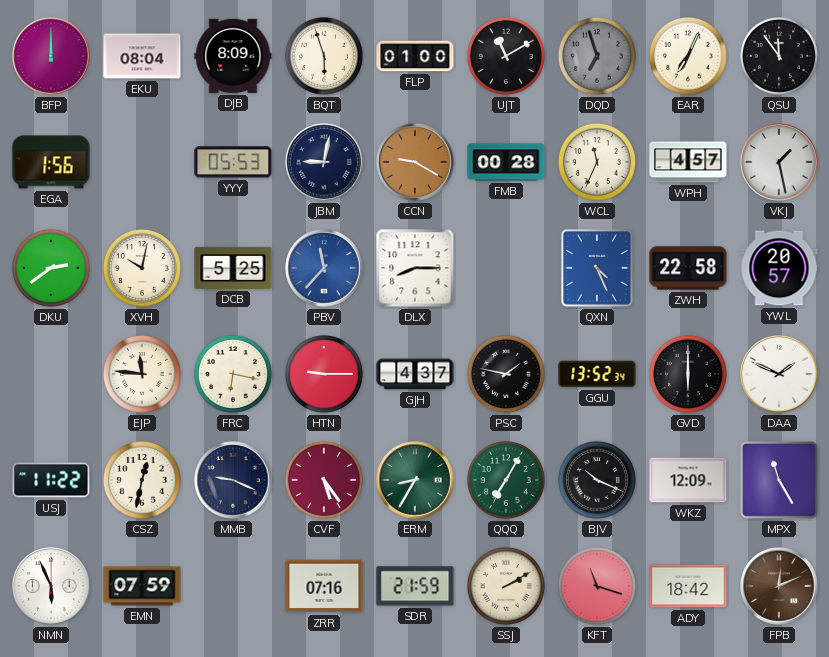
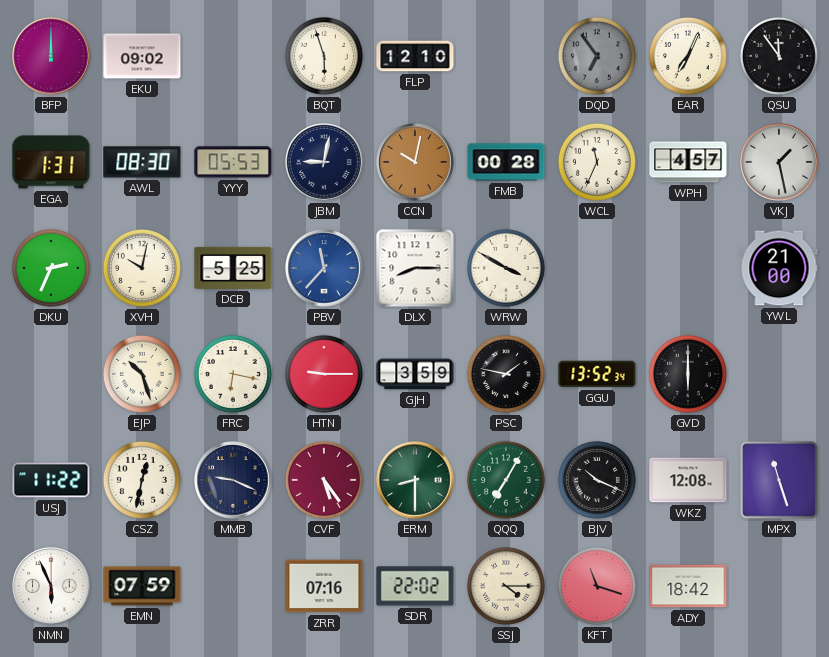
EKU: 08:04 -> 09:02
DJB: 8:09 -> none
FLP: 01:00 -> 12:10
UJT: 11:10 -> none
DQD: 6:57 -> 6:54
EGA: 1:56 -> 1:31
AWL: none -> 08:30
CCN: 9:20 -> 10:02
DKU: 2:39 -> 2:34
WRW: none -> 3:50
QXN: 4:26 -> none
ZWH: 22:58 -> none
YWL: 20:57 -> 21:00
EJP: 11:46 -> 10:27
GJH: 4:37 -> 3:59
DAA: 1:49 -> none
ERM: 8:35 -> 8:30
WKZ: 12:09 -> 12:08
MPX: 11:25 -> 11:27
SDR: 21:59 -> 22:02
SSJ: 2:10 -> 4:15
FPB: 12:11 -> none
